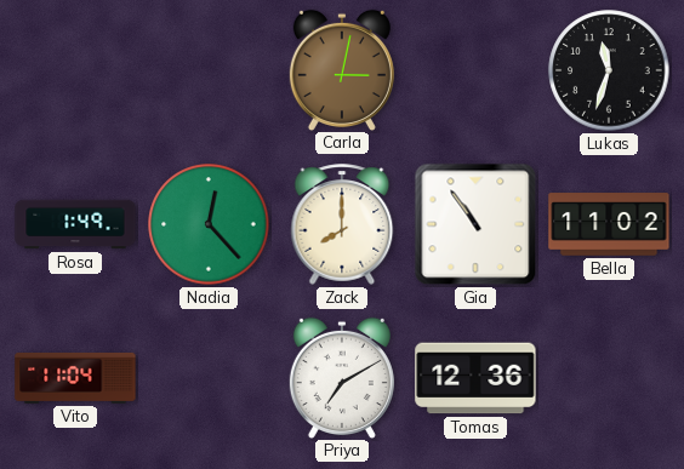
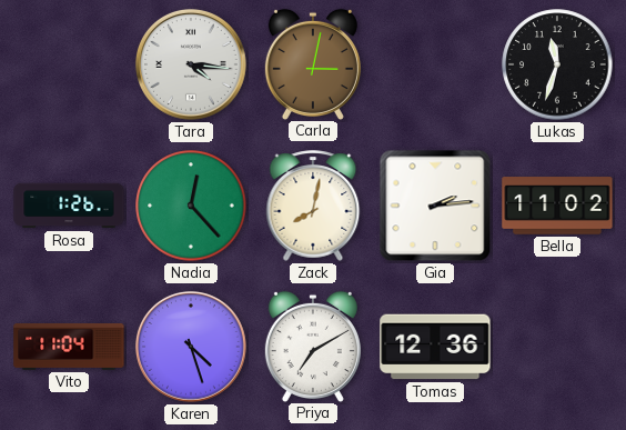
Tara: none -> 4:16
Rosa: 1:49 -> 1:26
Zack: 8:00 -> 8:02
Gia: 10:54 -> 2:14
Karen: none -> 4:27
